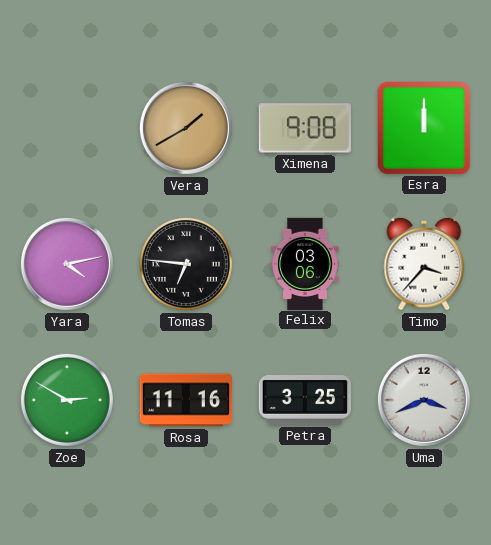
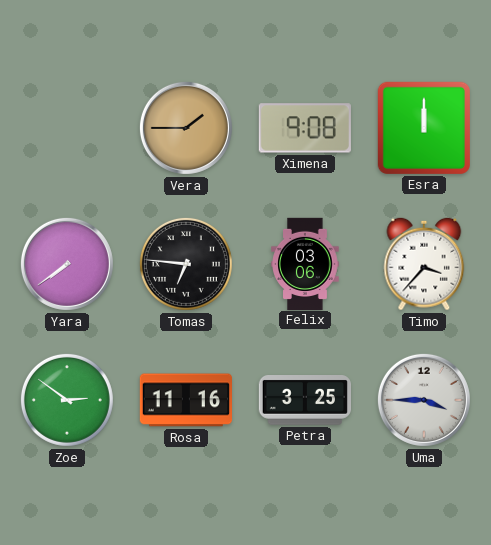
Vera: 1:40 -> 1:45
Yara: 4:13 -> 7:39
Zoe: 2:50 -> 2:51
Uma: 3:41 -> 3:45
